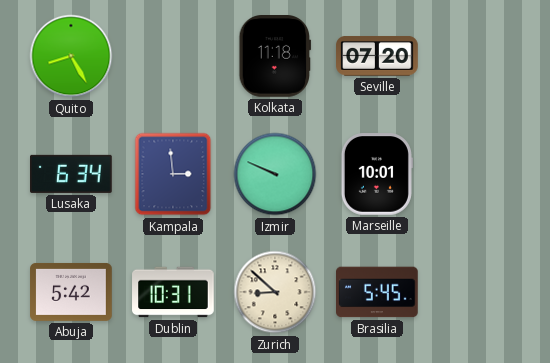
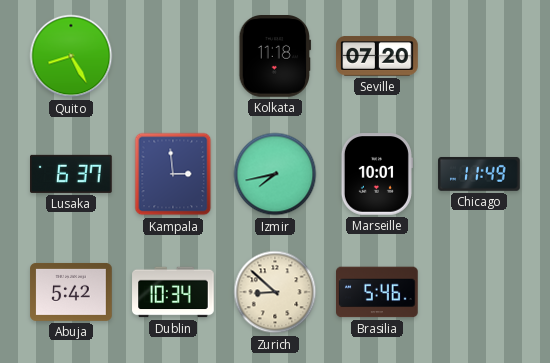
Lusaka: 6:34 -> 6:37
Izmir: 9:49 -> 7:43
Chicago: none -> 11:49
Dublin: 10:31 -> 10:34
Brasilia: 5:45 -> 5:46
